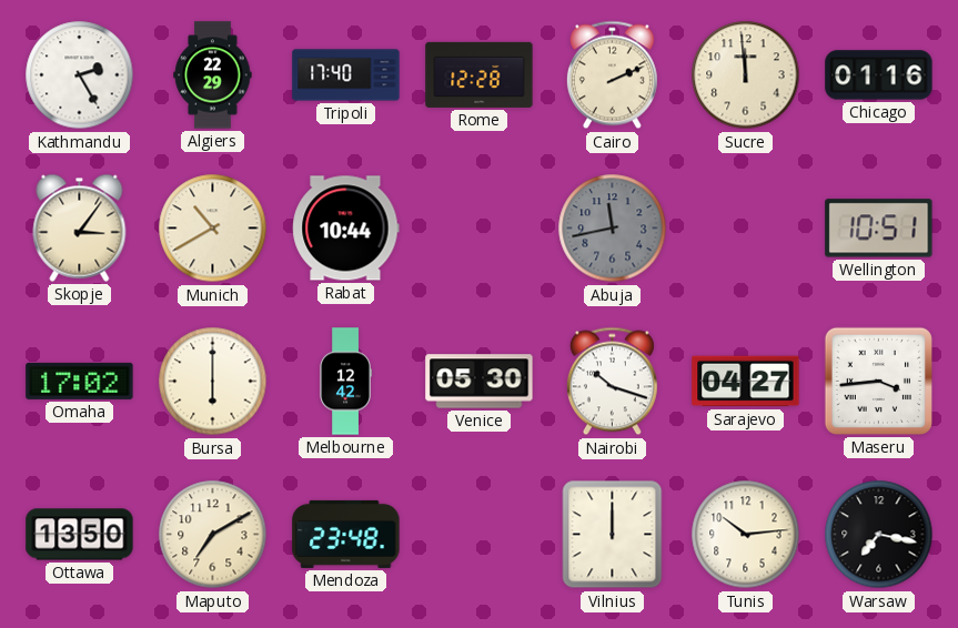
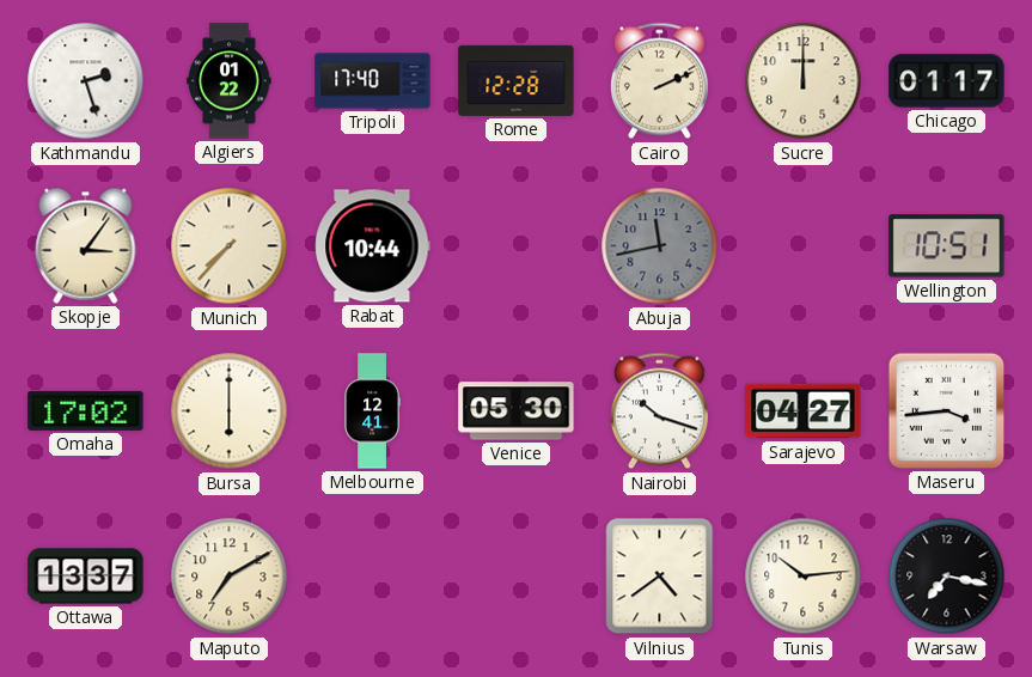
Kathmandu: 2:25 -> 2:27
Algiers: 22:29 -> 01:22
Sucre: 11:59 -> 12:00
Chicago: 01:16 -> 01:17
Munich: 10:40 -> 7:37
Melbourne: 12:42 -> 12:41
Ottawa: 13:50 -> 13:37
Mendoza: 23:48 -> none
Vilnius: 12:00 -> 4:39
